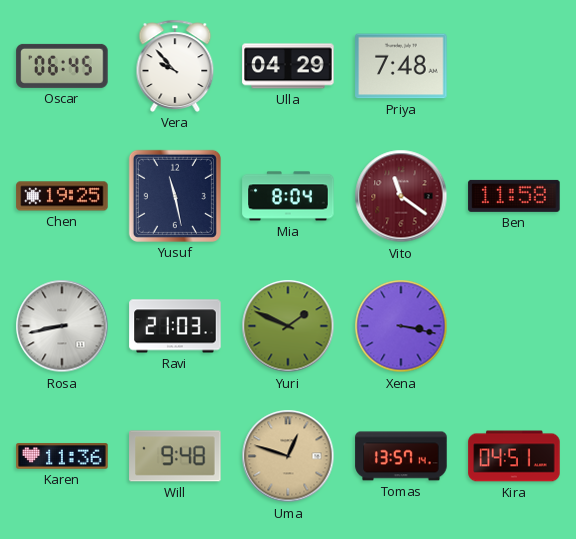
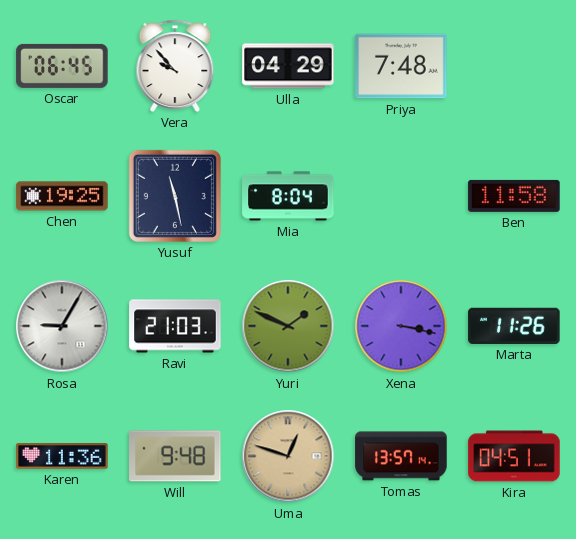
Vito: 11:21 -> none
Rosa: 8:43 -> 9:05
Marta: none -> 11:26
